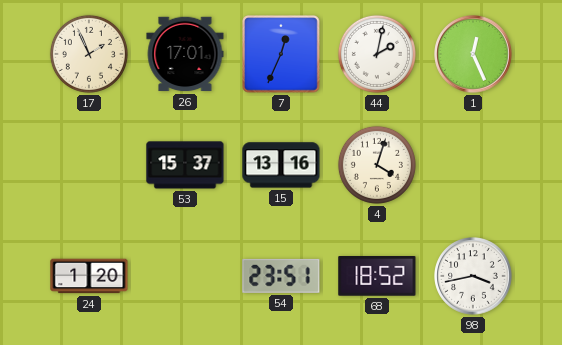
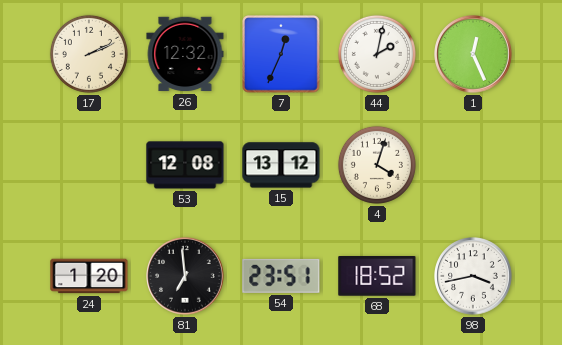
17: 1:56 -> 2:11
26: 17:01 -> 12:32
53: 15:37 -> 12:08
15: 13:16 -> 13:12
81: none -> 6:59
